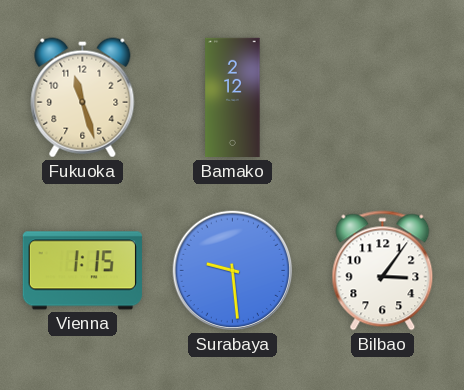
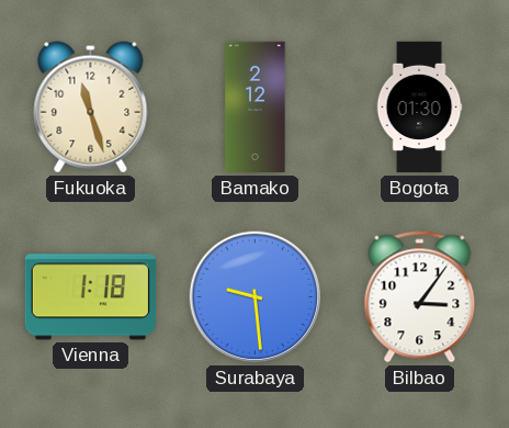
Bogota: none -> 01:30
Vienna: 1:15 -> 1:18
